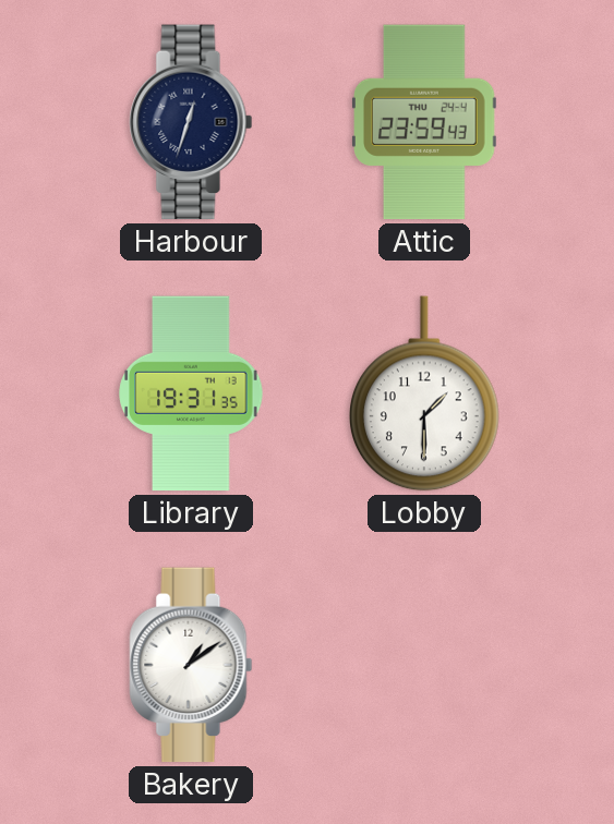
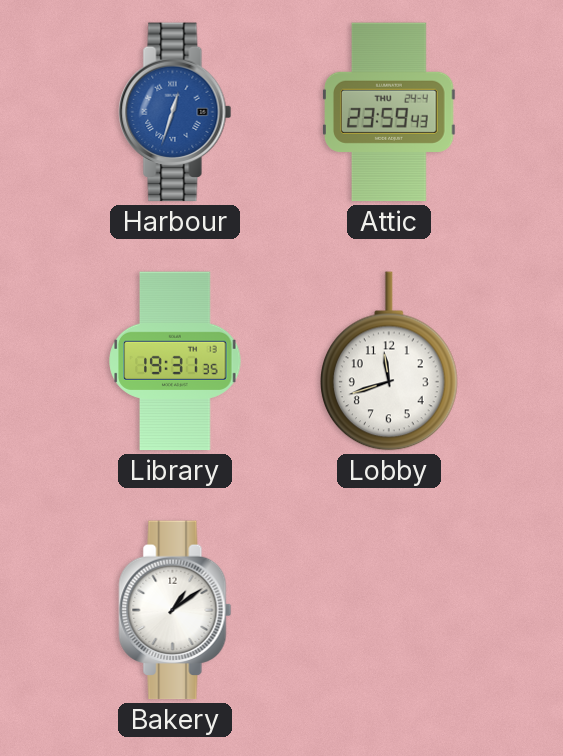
Harbour dial: navy -> blue
Lobby: 1:30 -> 11:42
